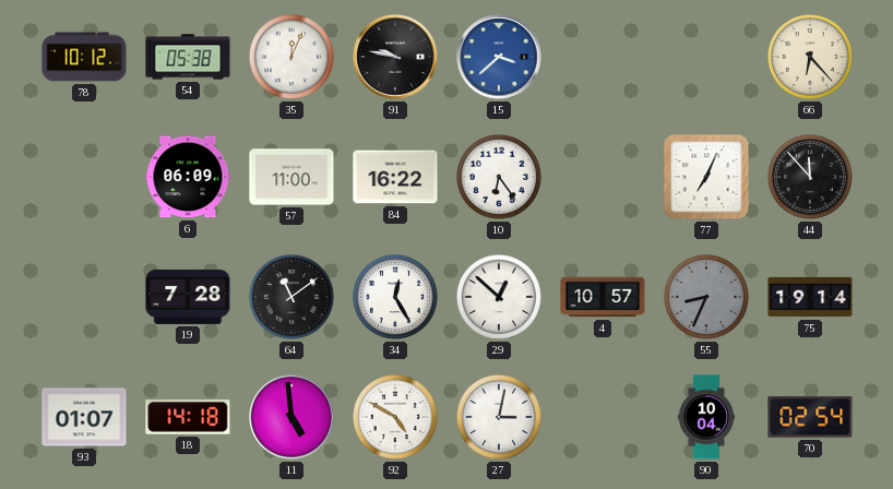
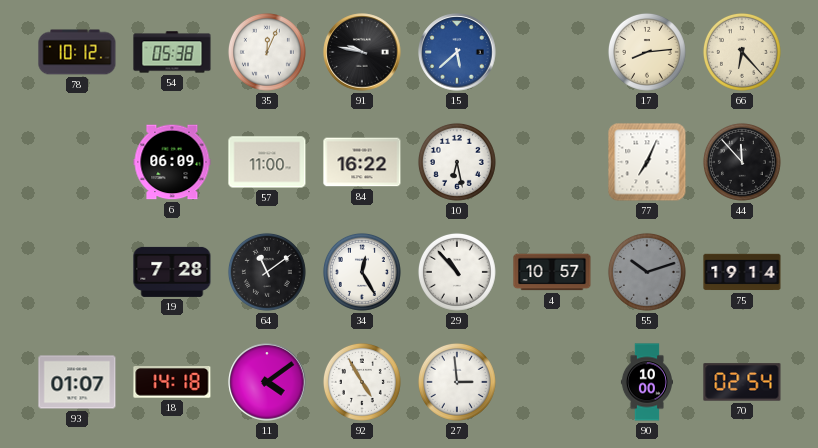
15: 3:38 -> 5:38
17: none -> 8:14
10: 6:24 -> 6:28
29: 12:52 -> 10:53
55: 8:34 -> 10:12
11: 4:59 -> 4:09
92: 4:50 -> 4:55
27: 3:02 -> 2:59
90: 10:04 -> 10:00
